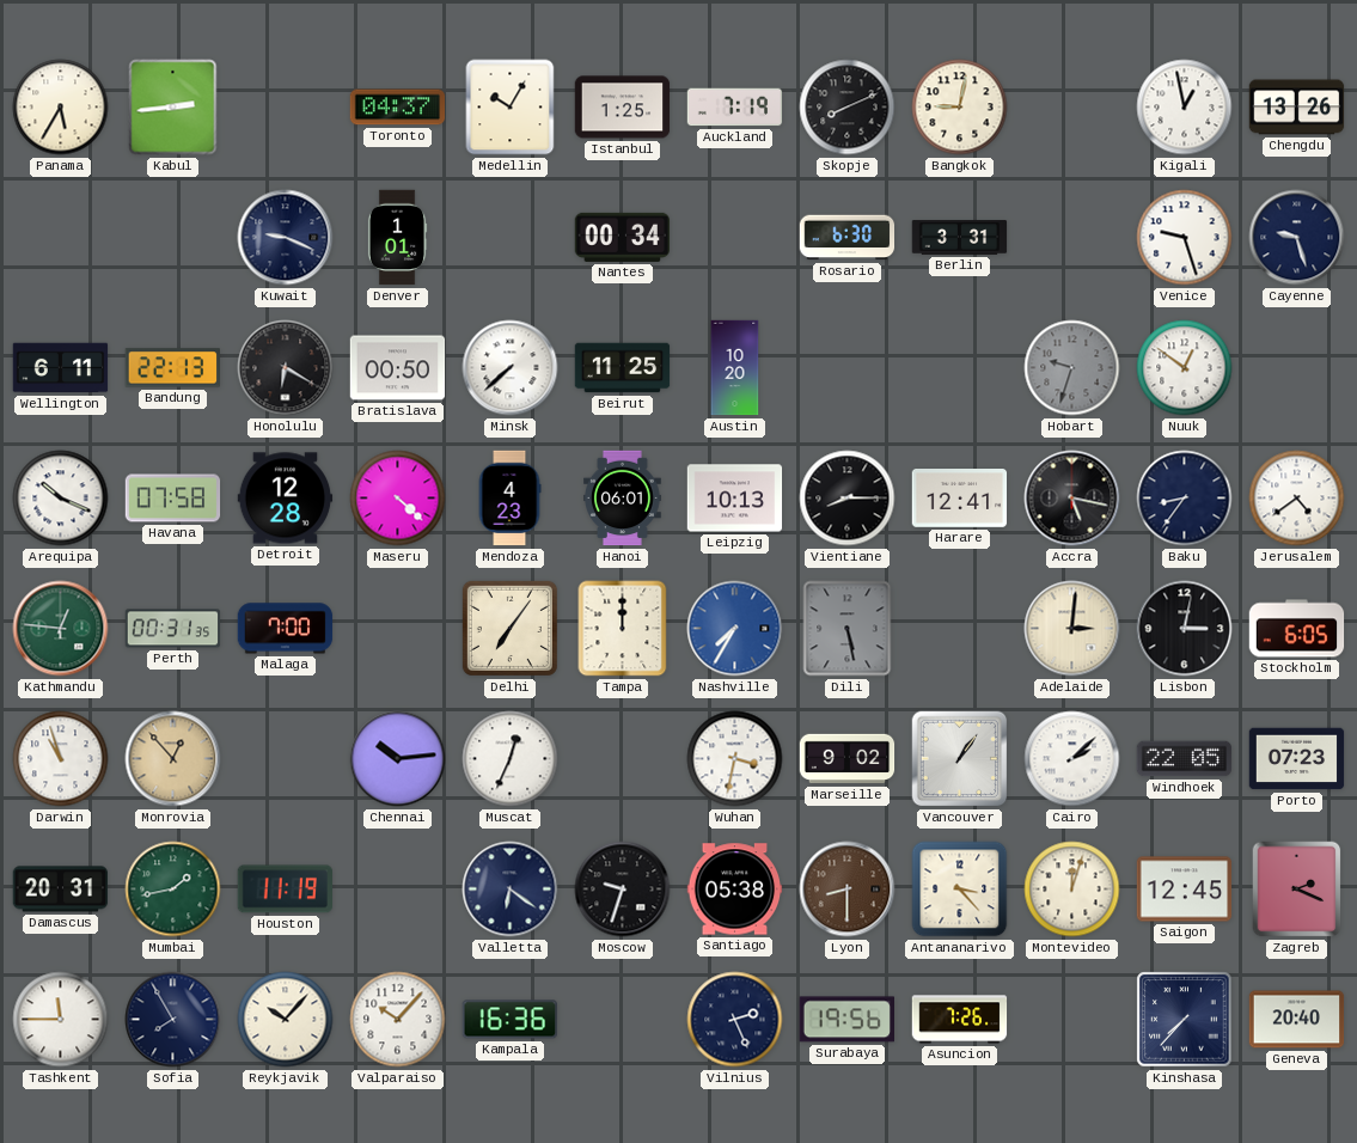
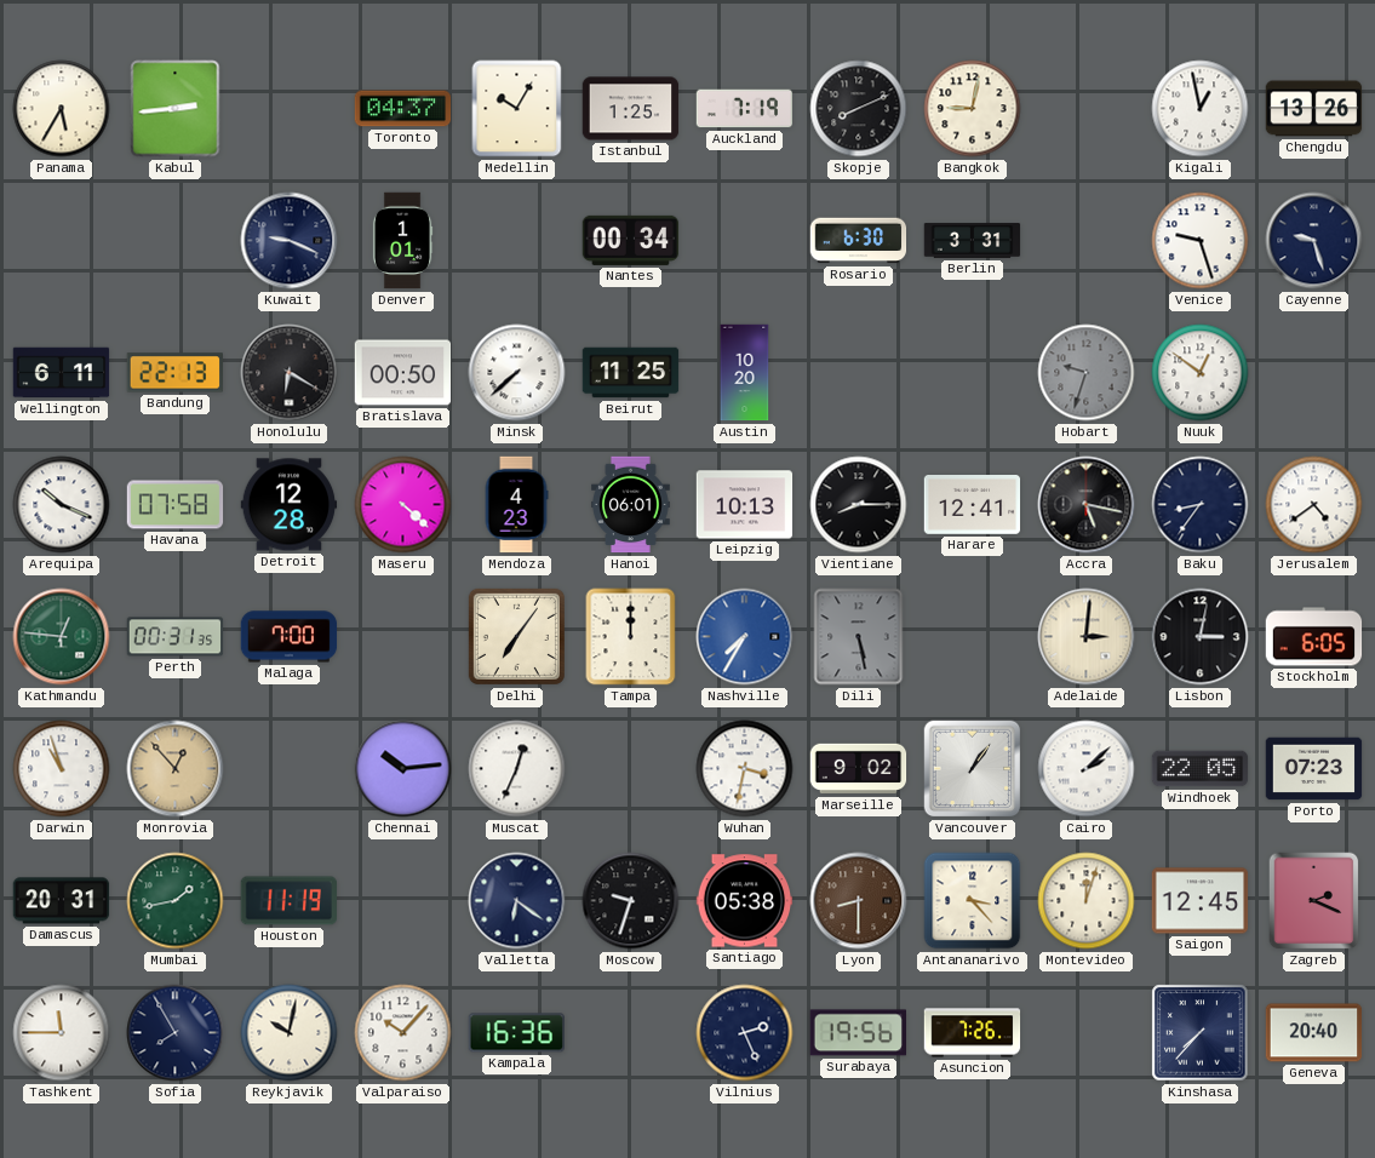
Reykjavik: 10:07 -> 10:02
